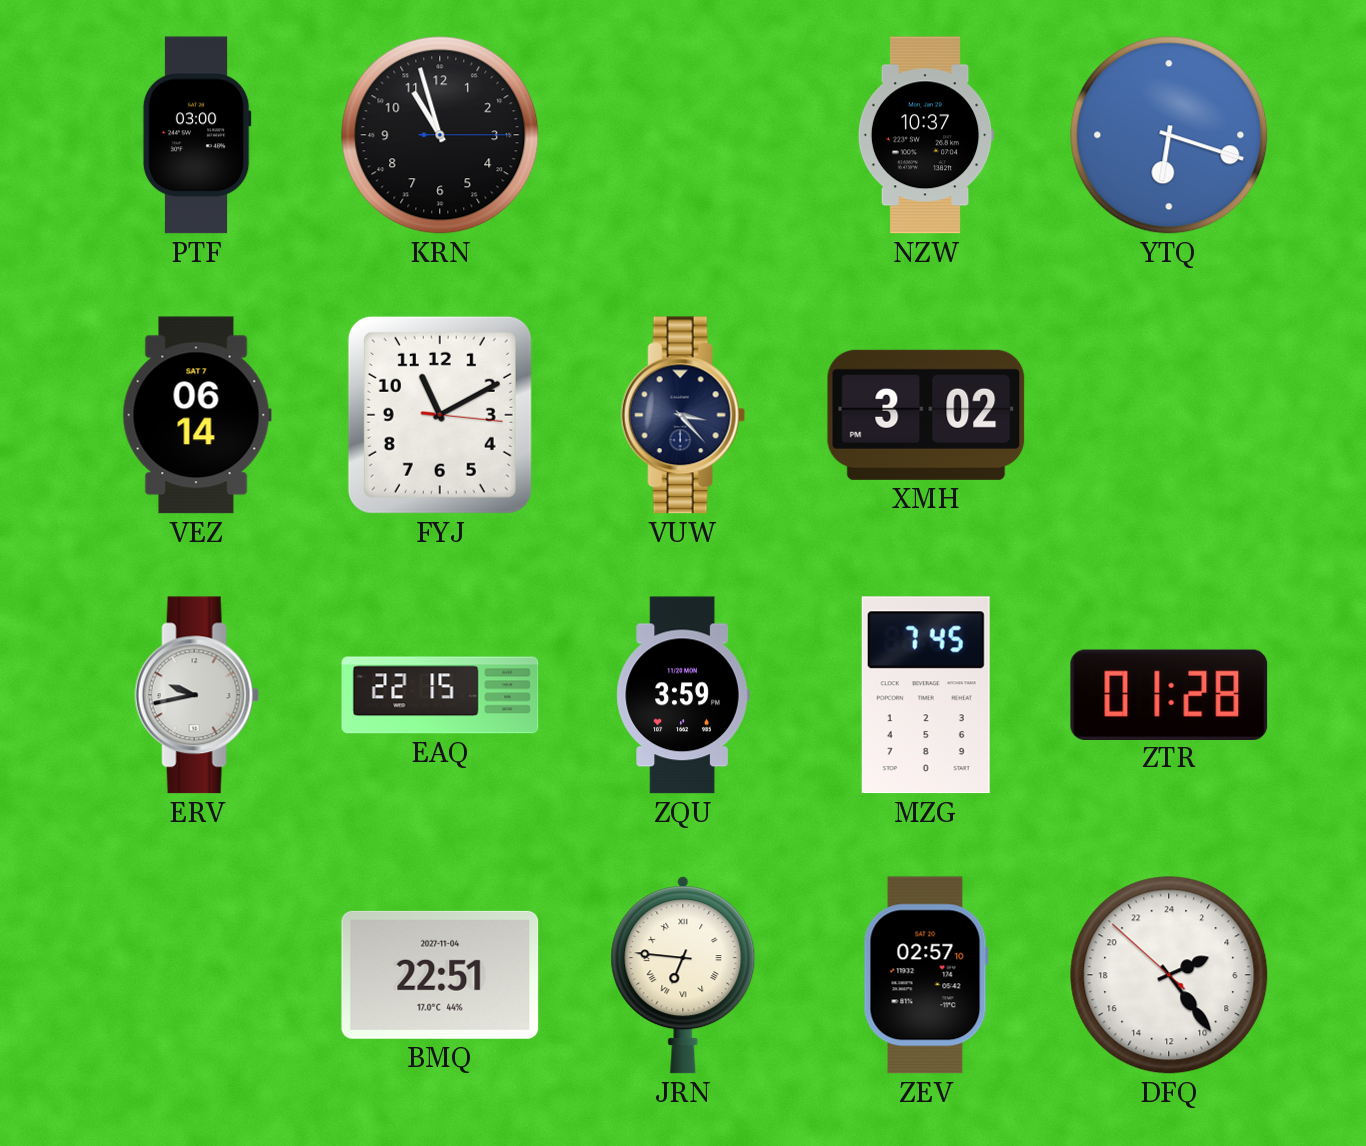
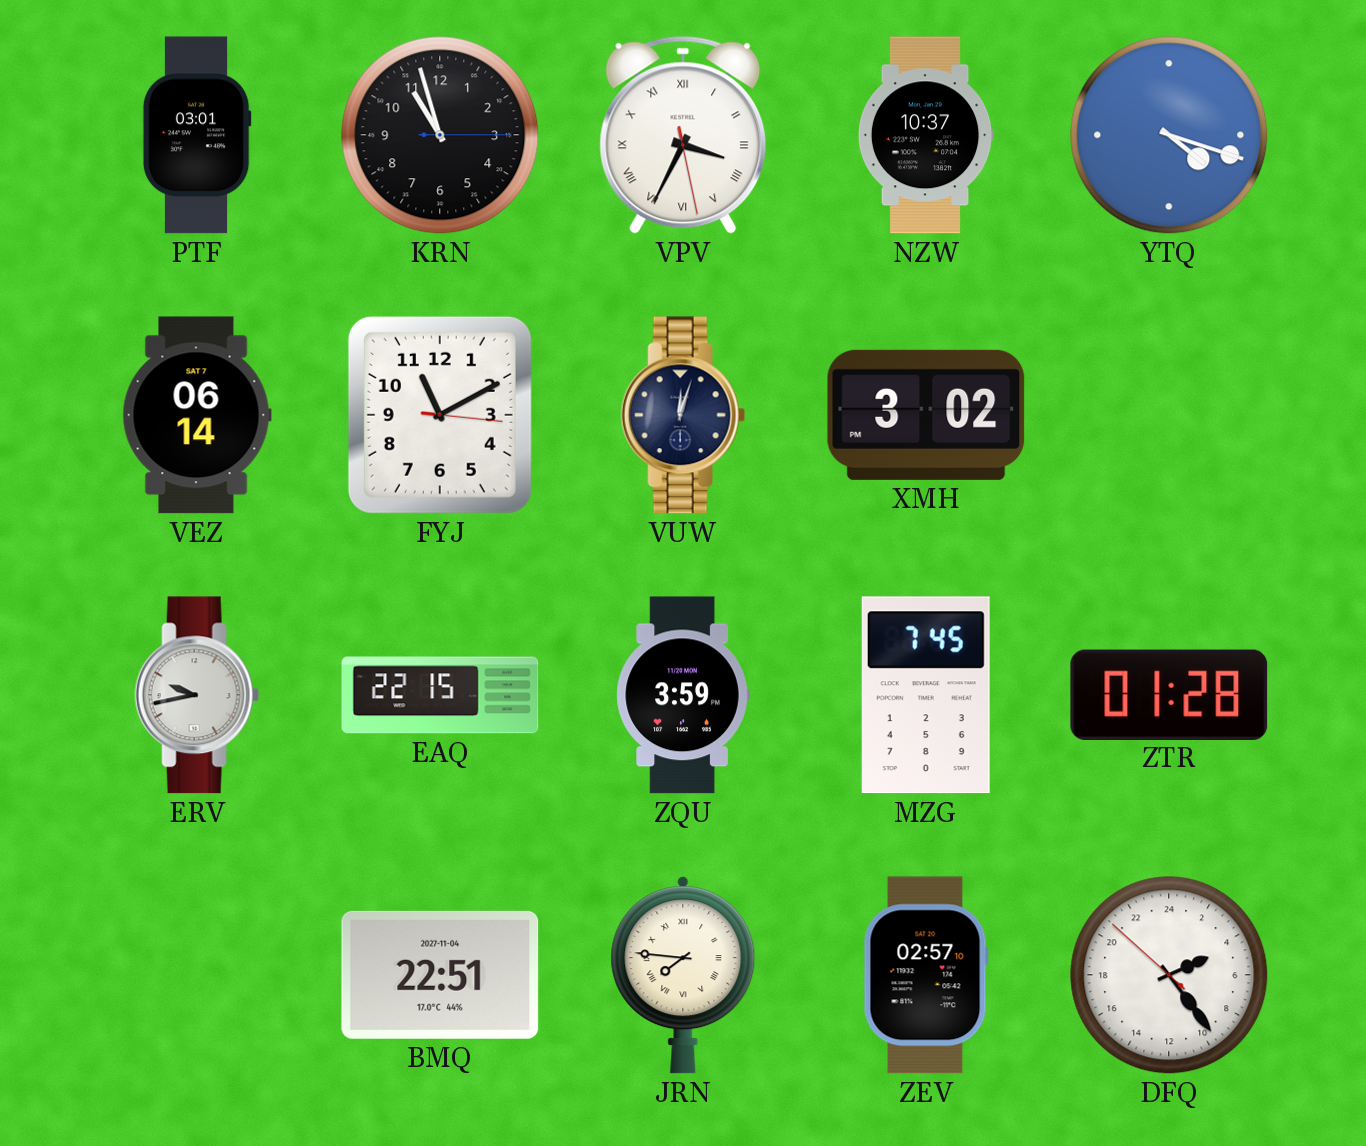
PTF: 03:00 -> 03:01
VPV: none -> 3:34
YTQ: 6:18 -> 4:18
VUW: 3:23 -> 12:03
JRN: 6:46 -> 7:46
